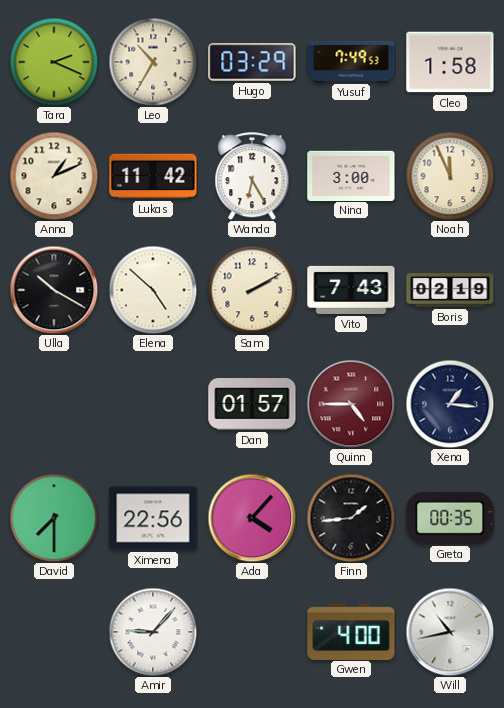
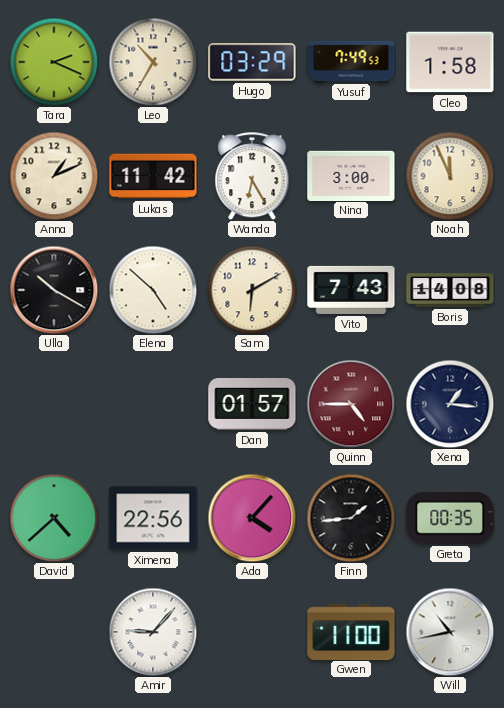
Sam: 2:10 -> 6:10
Boris: 02:19 -> 14:08
David: 7:30 -> 4:38
Gwen: 4:00 -> 11:00
